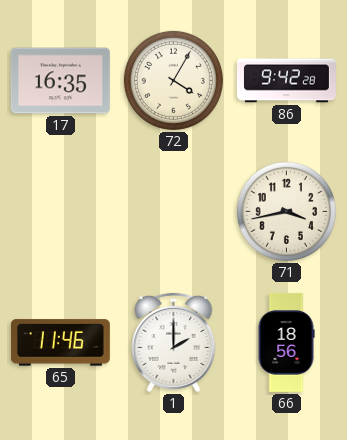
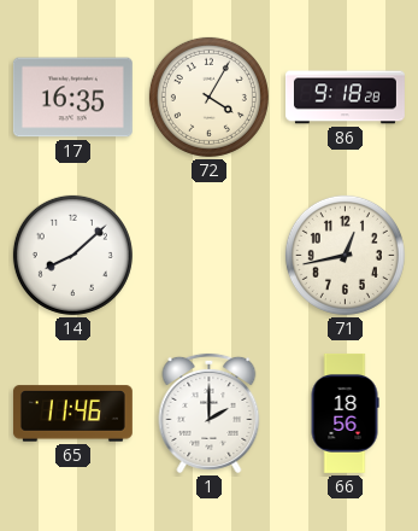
86: 9:42 -> 9:18
14: none -> 8:08
71: 3:43 -> 12:43
